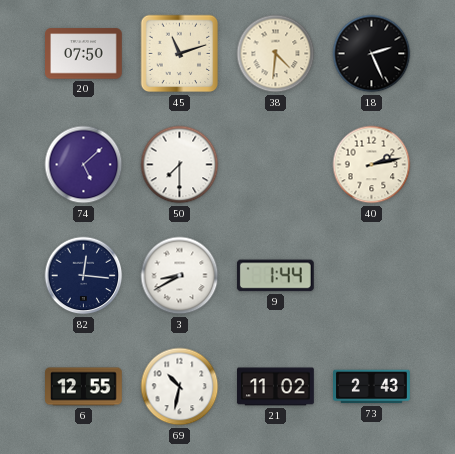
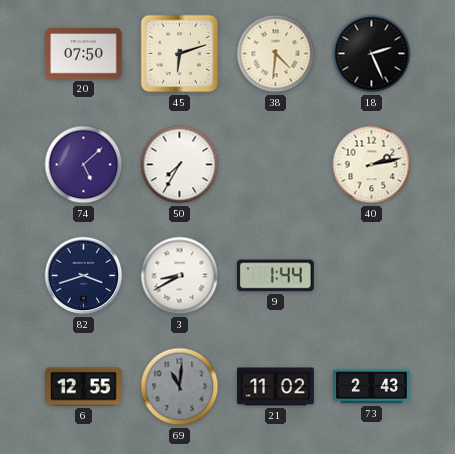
45: 11:12 -> 6:12
50: 7:30 -> 7:35
82: 12:16 -> 3:42
69: 10:32 -> 11:01
69 dial: white -> grey
